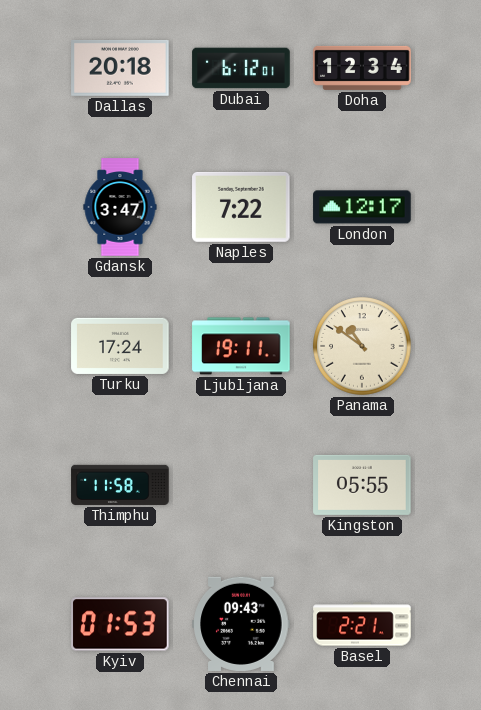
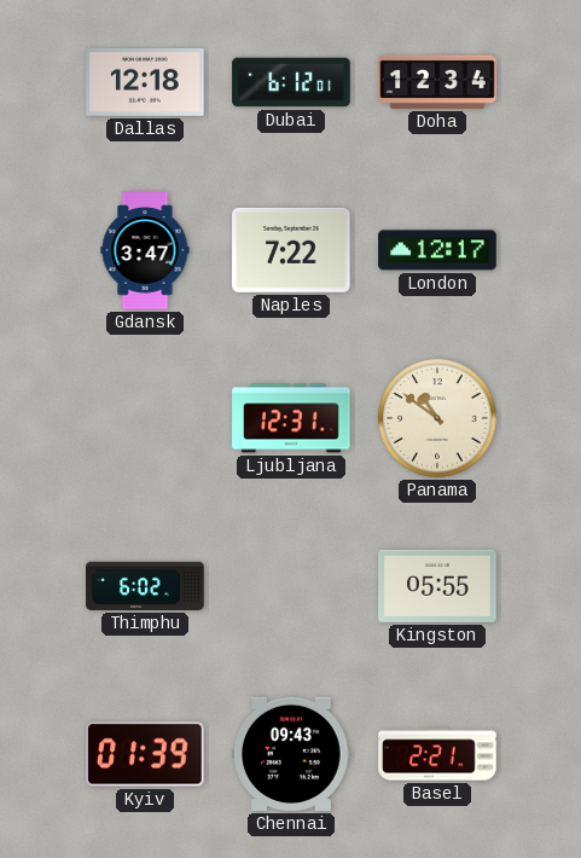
Dallas: 20:18 -> 12:18
Turku: 17:24 -> none
Ljubljana: 19:11 -> 12:31
Thimphu: 11:58 -> 6:02
Kyiv: 01:53 -> 01:39
